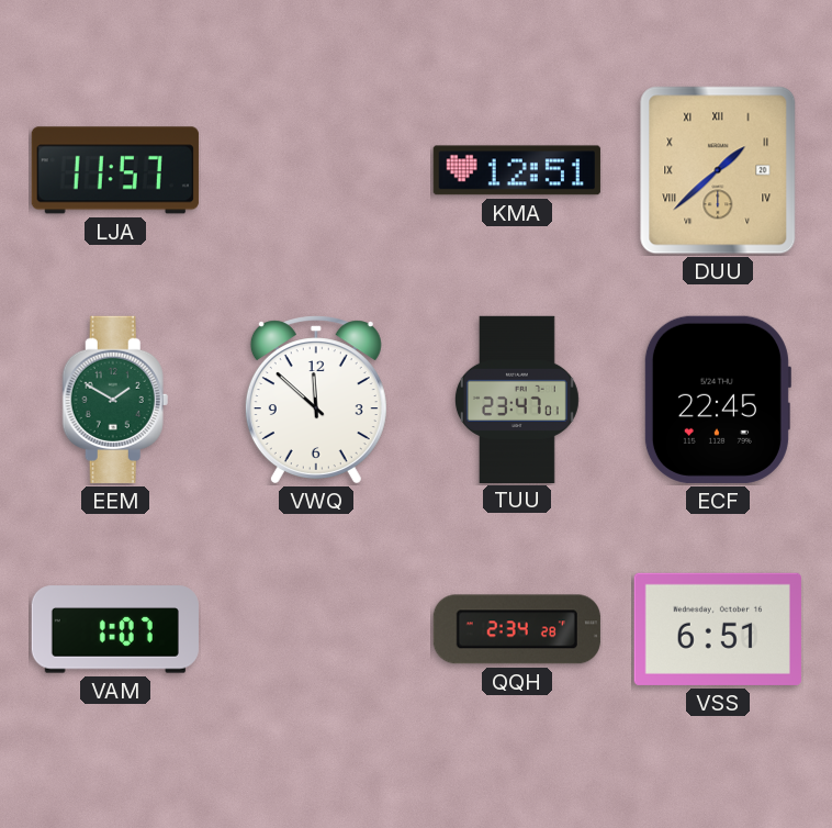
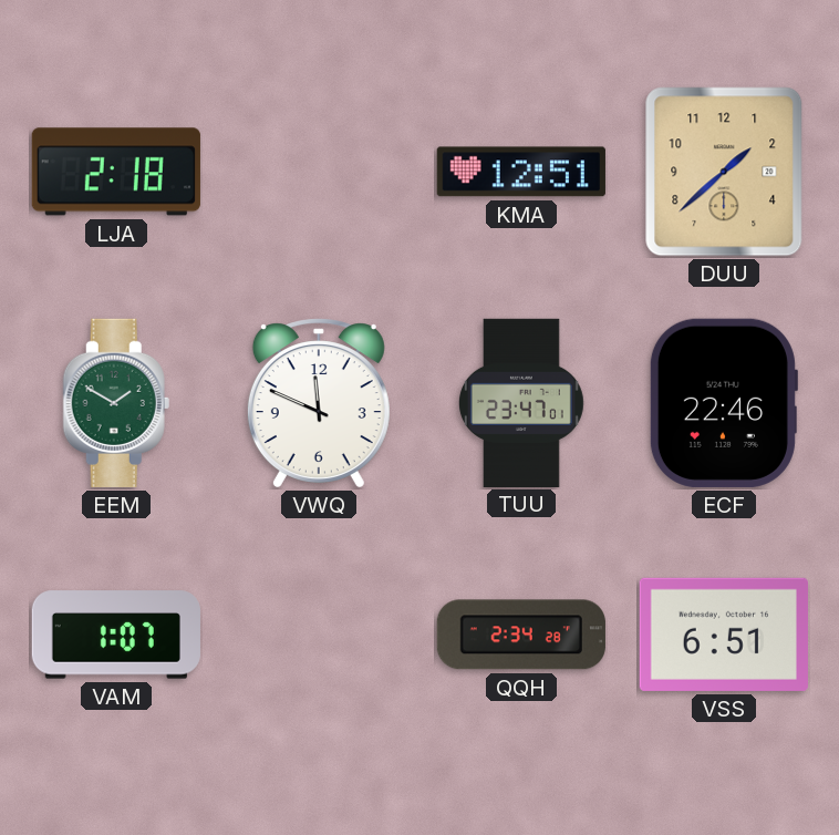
LJA: 11:57 -> 2:18
DUU numerals: Roman -> Arabic
VWQ: 11:52 -> 11:49
ECF: 22:45 -> 22:46
